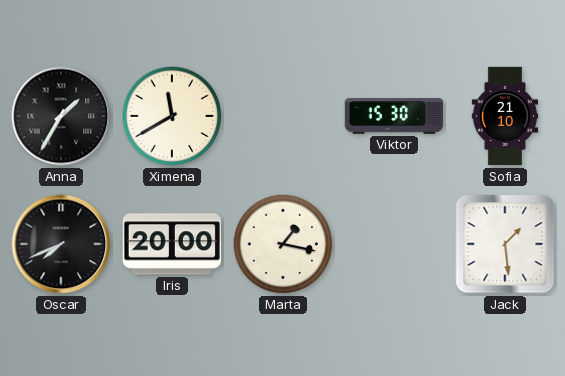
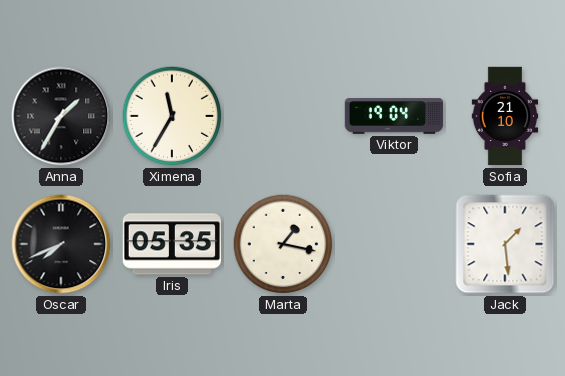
Ximena: 11:40 -> 11:35
Viktor: 15:30 -> 19:04
Iris: 20:00 -> 05:35
